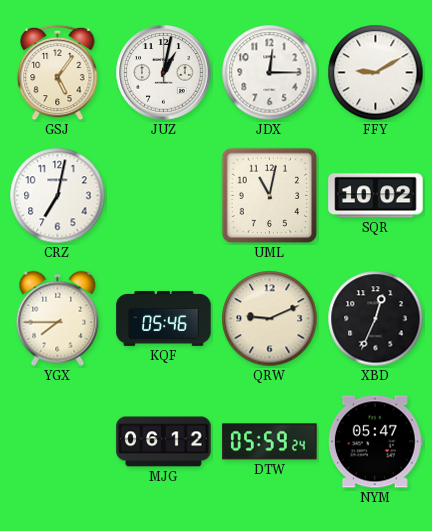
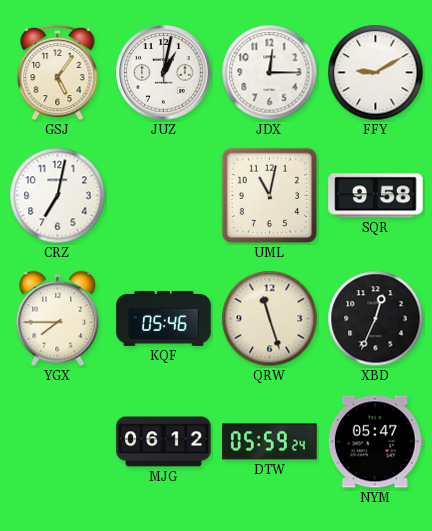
SQR: 10:02 -> 9:58
QRW: 9:11 -> 11:27
